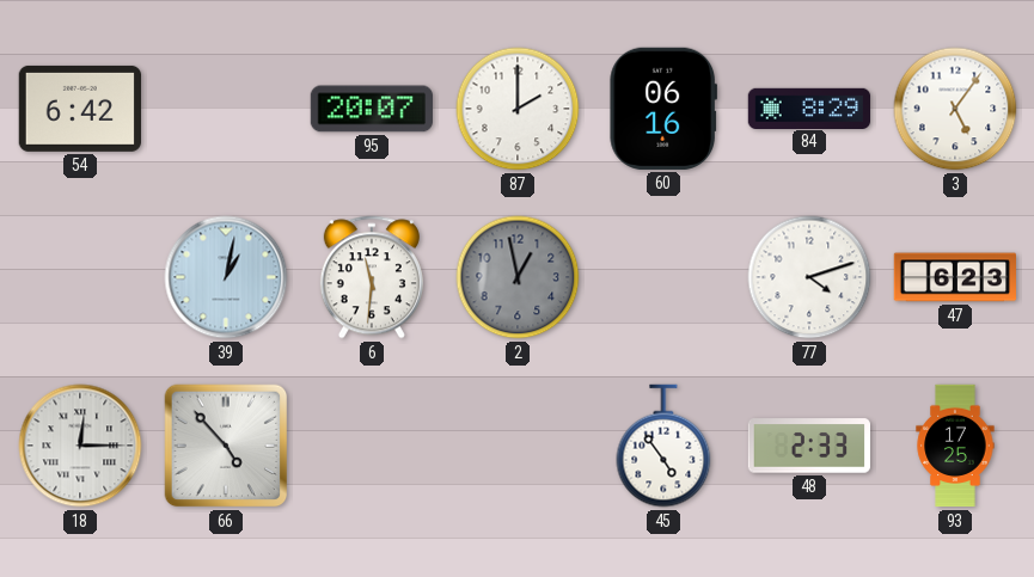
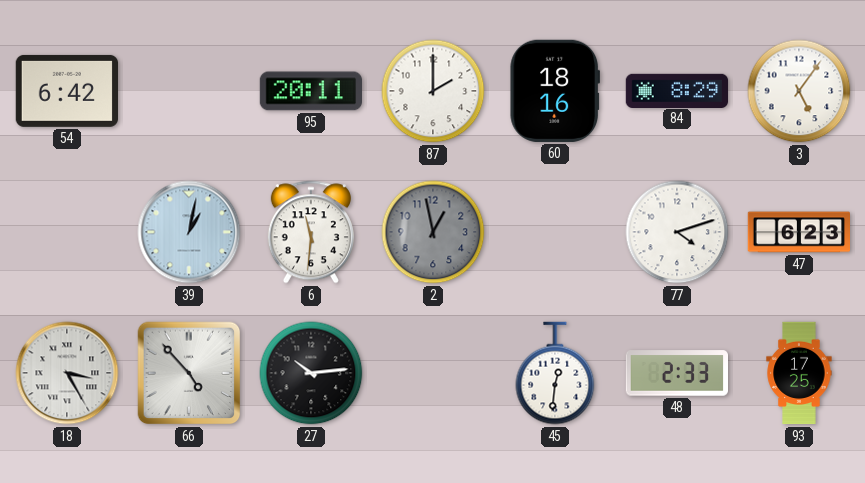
95: 20:07 -> 20:11
60: 06:16 -> 18:16
18: 12:15 -> 3:25
27: none -> 10:14
45: 4:54 -> 12:31
